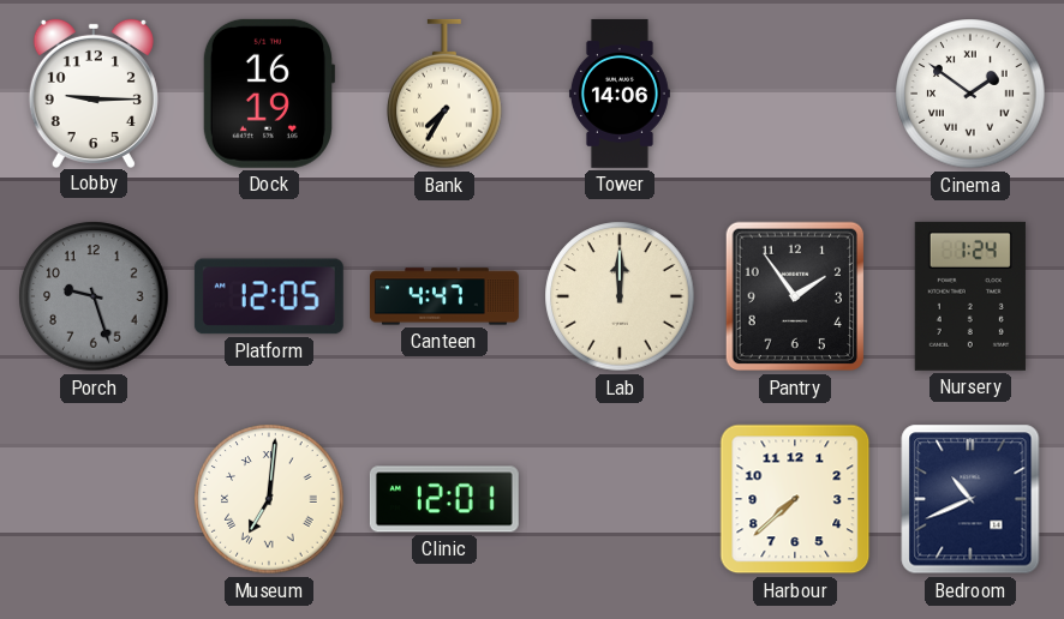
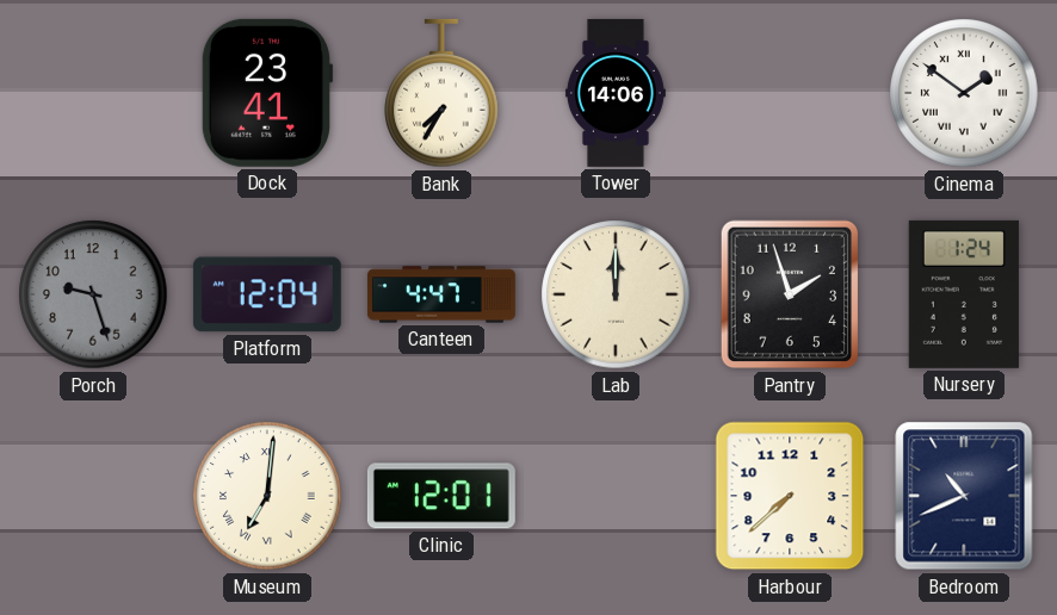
Lobby: 9:15 -> none
Dock: 16:19 -> 23:41
Platform: 12:05 -> 12:04
Pantry: 1:54 -> 1:57
